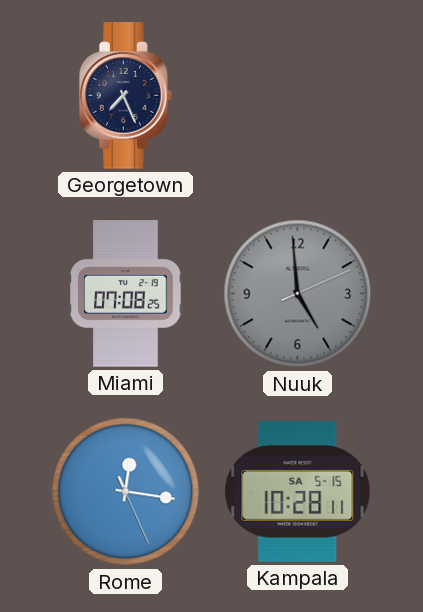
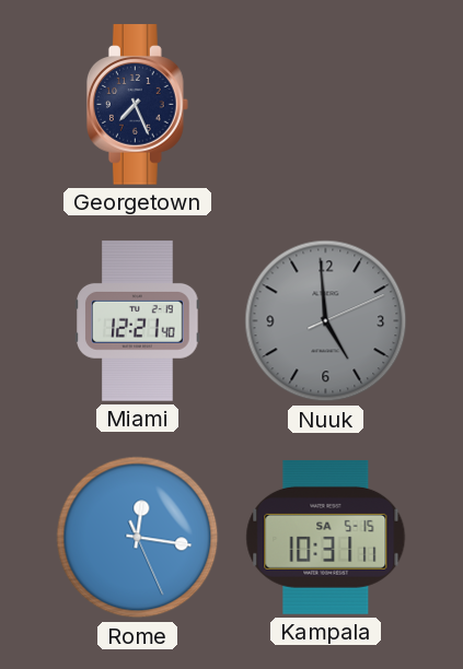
Miami: 07:08 -> 12:21
Kampala: 10:28 -> 10:31
